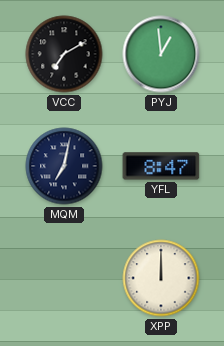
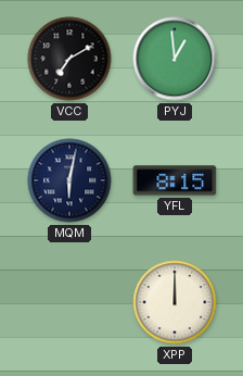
MQM: 7:02 -> 6:02
YFL: 8:47 -> 8:15
